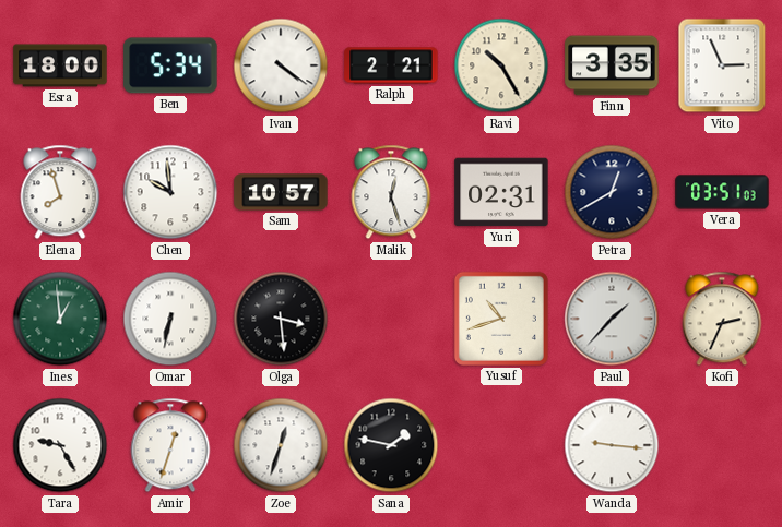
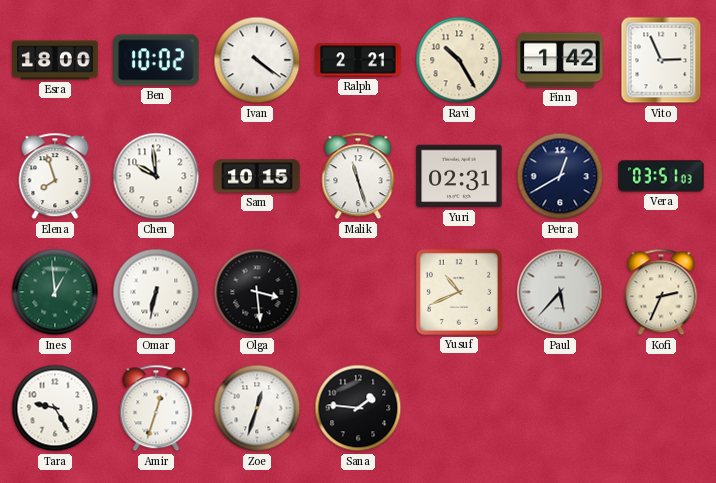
Ben: 5:34 -> 10:02
Finn: 3:35 -> 1:42
Sam: 10:57 -> 10:15
Malik: 12:27 -> 11:27
Yusuf: 10:42 -> 10:41
Paul: 1:37 -> 5:37
Sana: 1:47 -> 1:46
Wanda: 9:16 -> none
